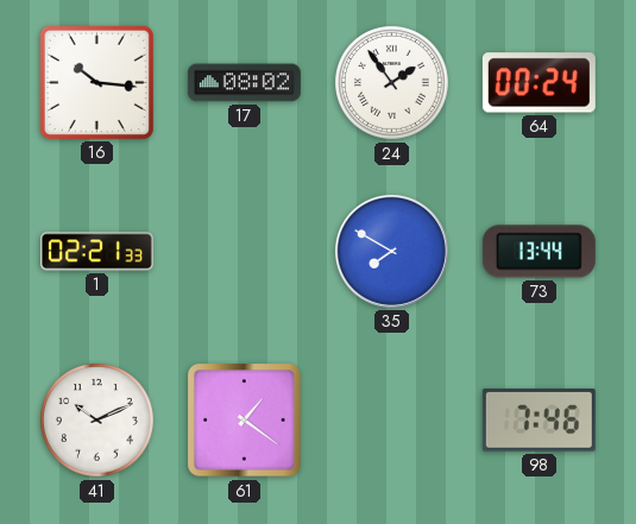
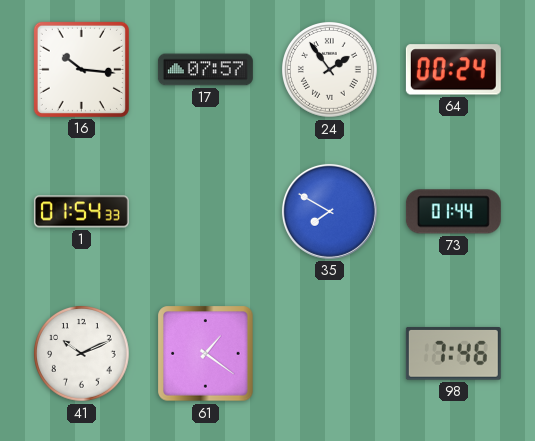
17: 08:02 -> 07:57
1: 02:21 -> 01:54
73: 13:44 -> 01:44
